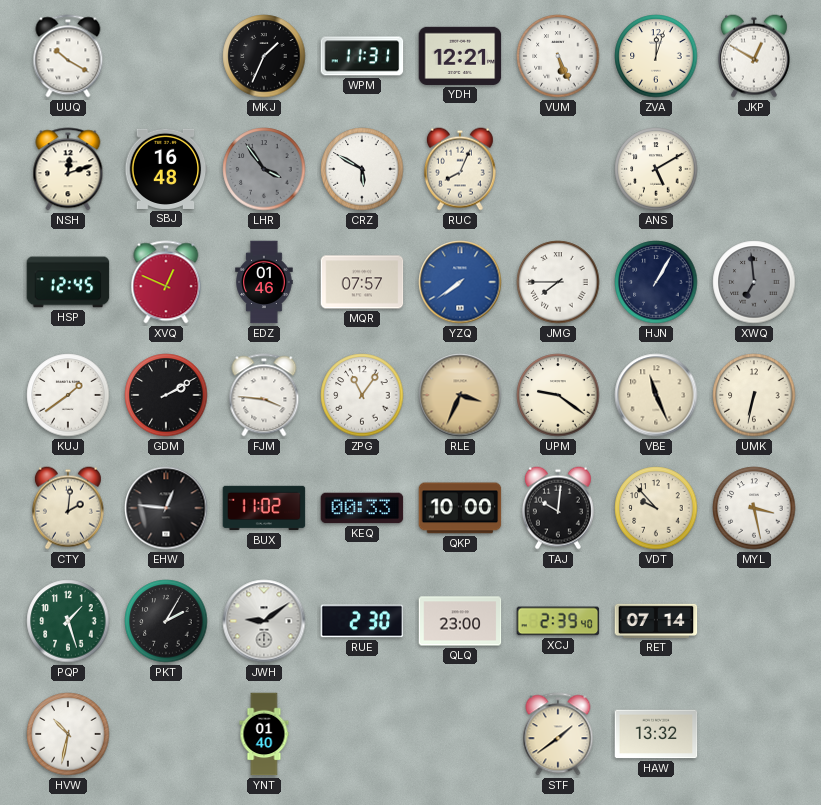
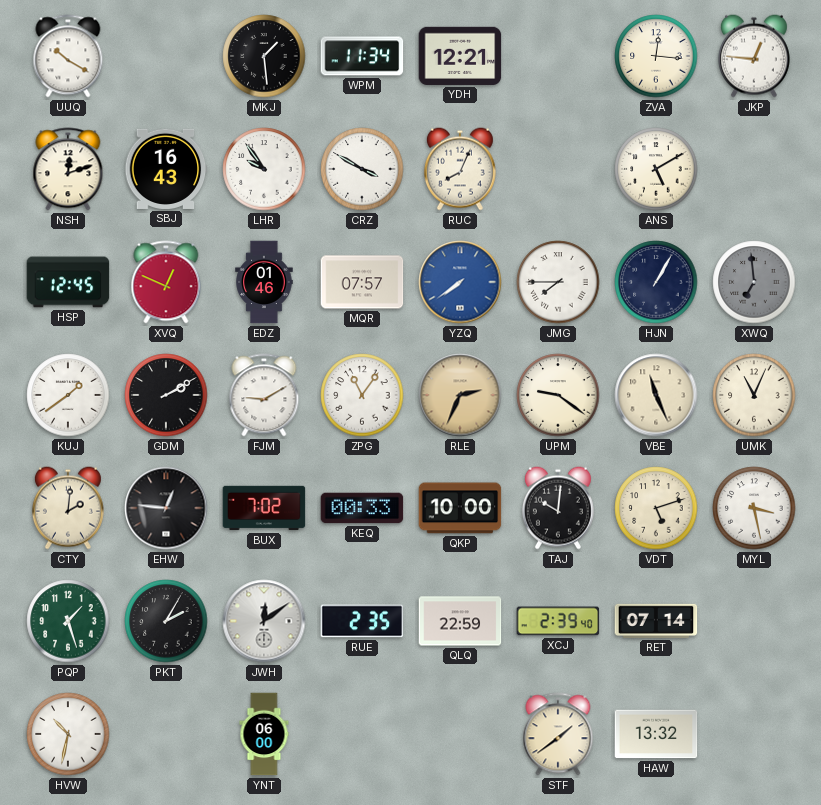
MKJ: 1:34 -> 1:29
WPM: 11:31 -> 11:34
VUM: 5:26 -> none
ZVA: 12:03 -> 12:16
JKP: 12:50 -> 12:46
SBJ: 16:48 -> 16:43
LHR: 3:54 -> 9:54
LHR dial: grey -> white
CRZ: 5:50 -> 3:50
FJM: 3:46 -> 9:10
RLE: 3:34 -> 2:34
UMK: 6:32 -> 11:04
BUX: 11:02 -> 7:02
VDT: 9:53 -> 5:12
JWH: 9:09 -> 12:09
RUE: 2:30 -> 2:35
QLQ: 23:00 -> 22:59
YNT: 01:40 -> 06:00
